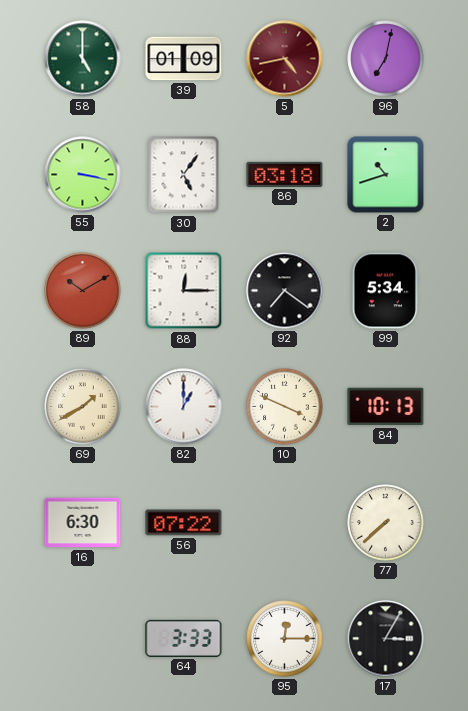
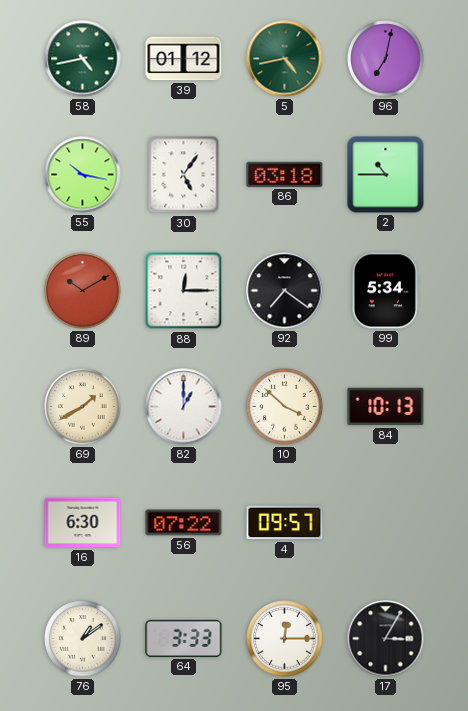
58: 5:00 -> 4:43
39: 01:09 -> 01:12
5 dial: burgundy -> green
55: 3:17 -> 10:17
2: 10:42 -> 10:45
10: 3:49 -> 3:52
4: none -> 09:57
77: 7:38 -> none
76: none -> 1:09
